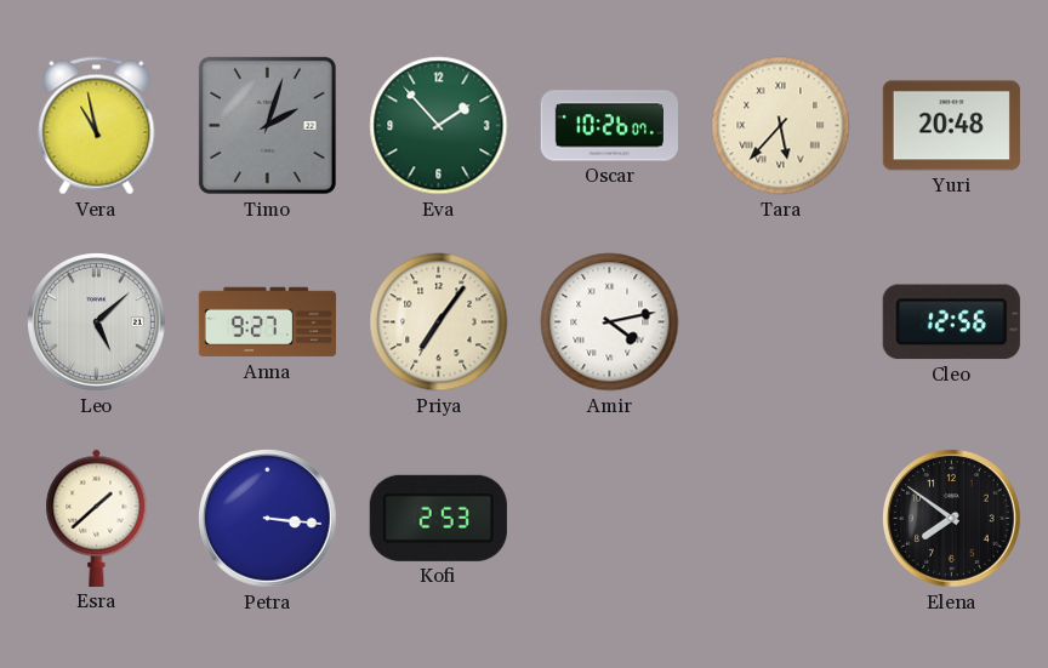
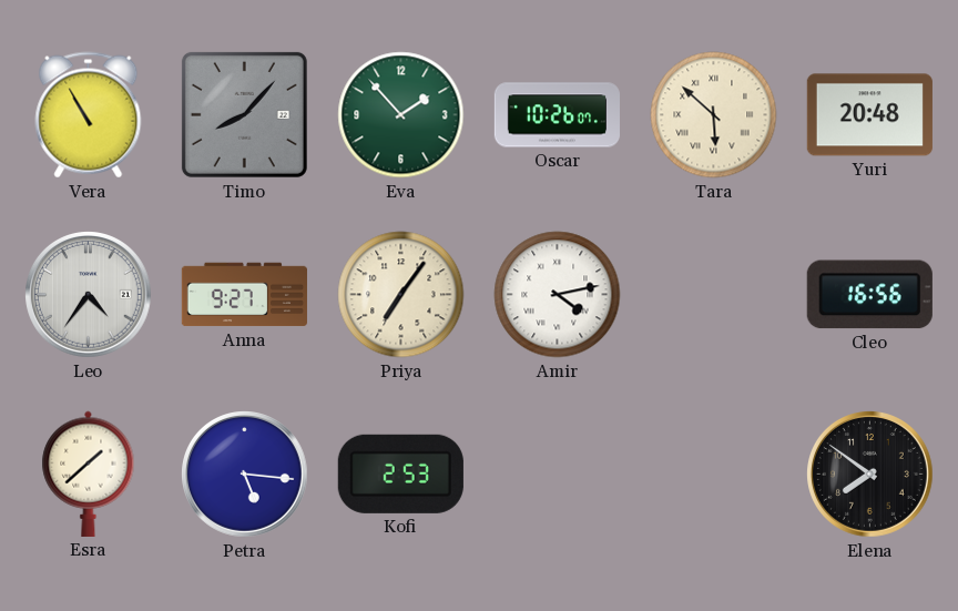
Vera: 10:58 -> 10:55
Timo: 2:03 -> 8:07
Tara: 5:37 -> 5:52
Leo: 5:08 -> 4:36
Cleo: 12:56 -> 16:56
Petra: 3:16 -> 5:16
